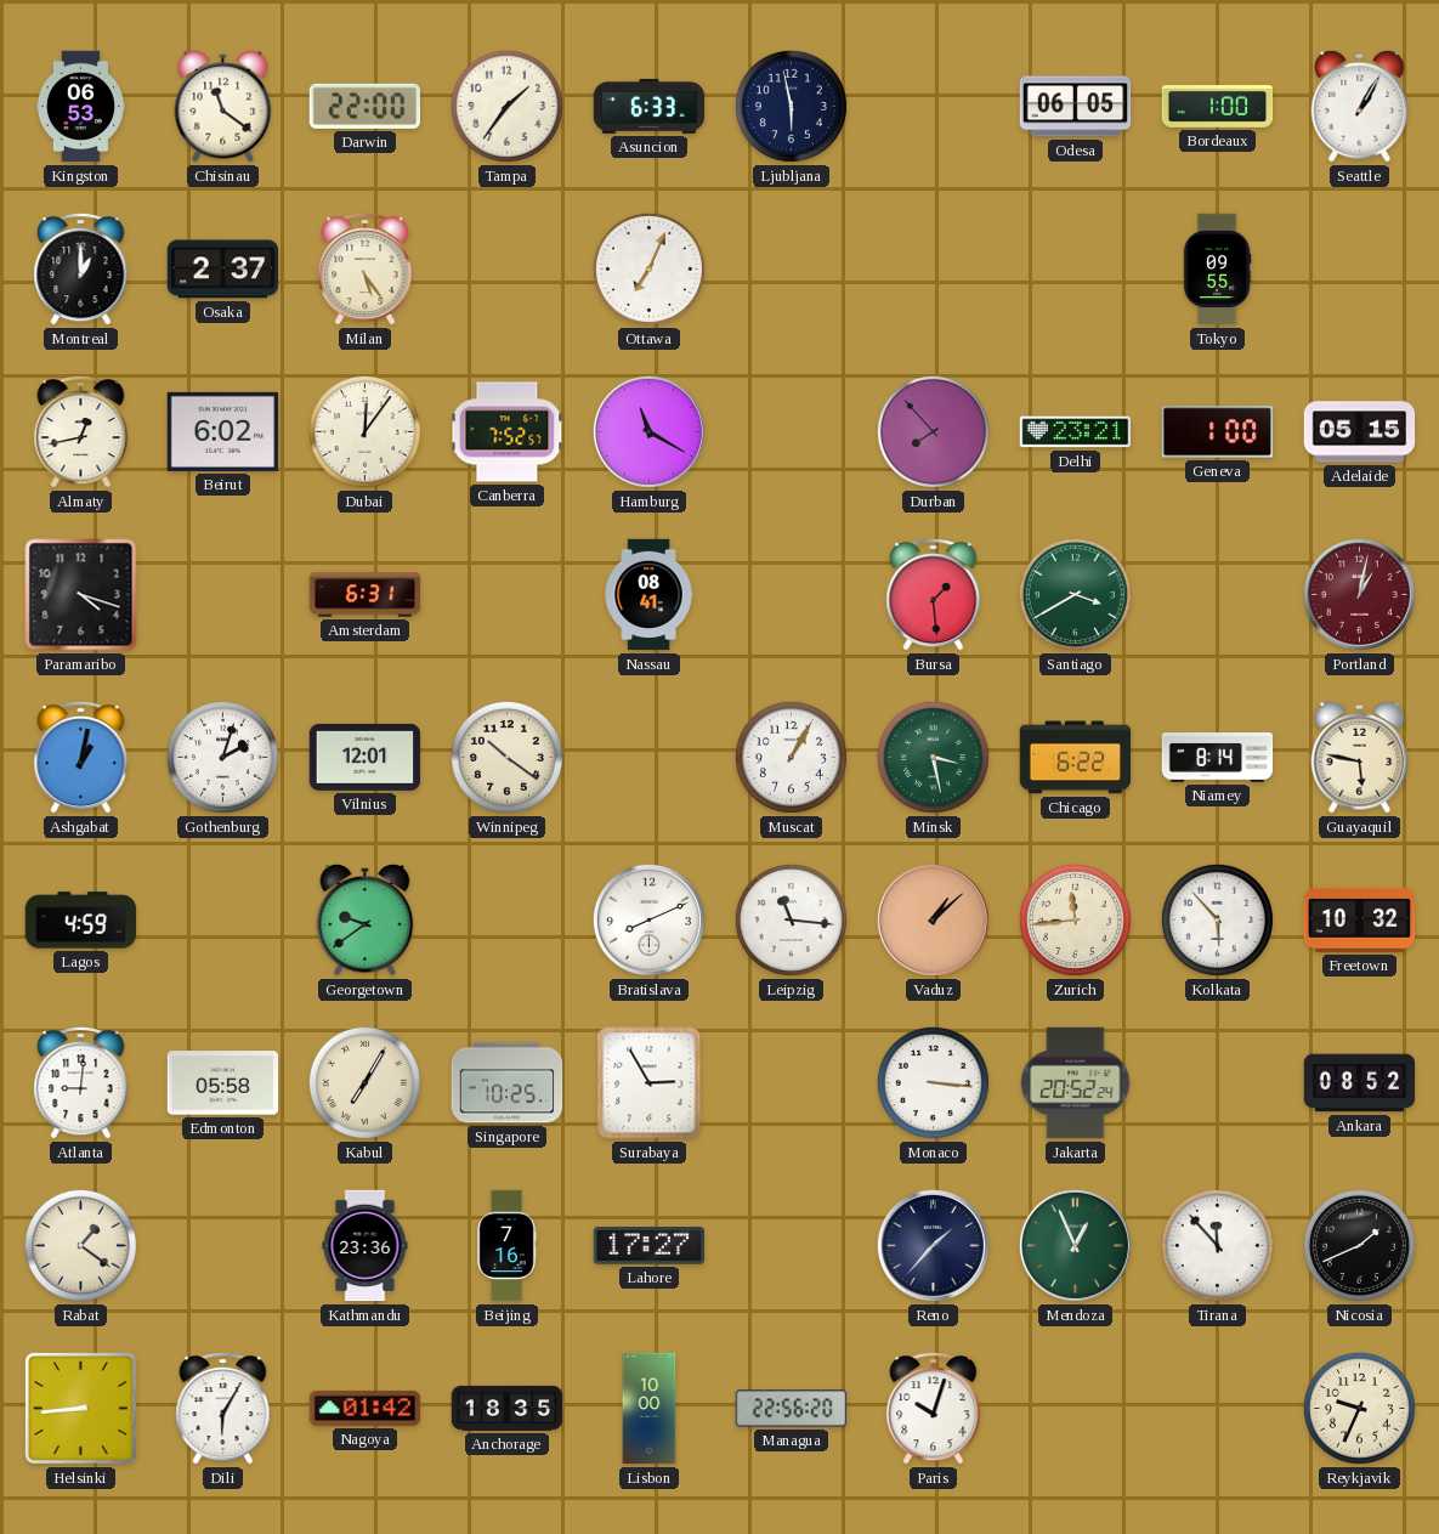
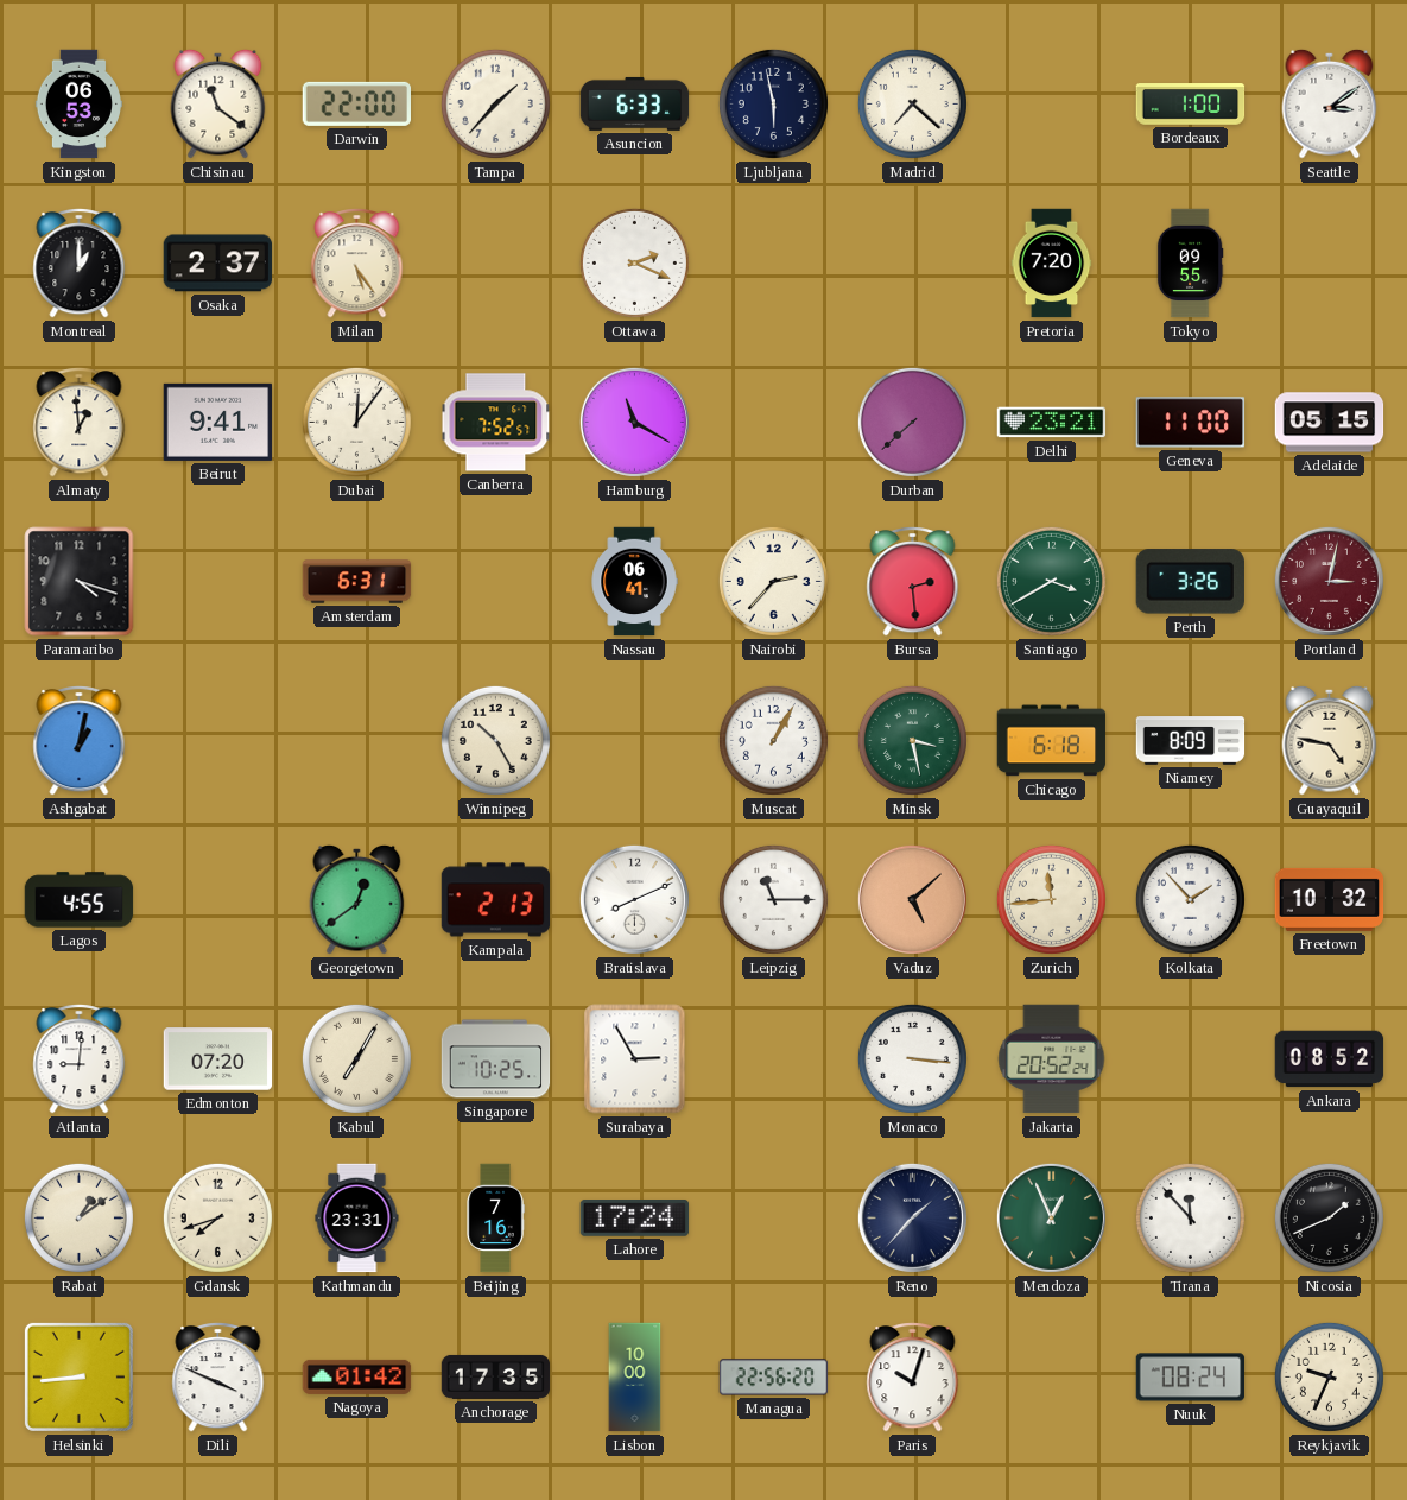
Tampa: 1:36 -> 1:37
Madrid: none -> 7:22
Odesa: 06:05 -> none
Seattle: 1:05 -> 3:09
Ottawa: 7:04 -> 2:19
Pretoria: none -> 7:20
Almaty: 12:43 -> 12:59
Beirut: 6:02 -> 9:41
Durban: 7:53 -> 7:38
Geneva: 1:00 -> 11:00
Nassau: 08:41 -> 06:41
Nairobi: none -> 2:37
Bursa: 1:29 -> 2:29
Perth: none -> 3:26
Portland: 1:02 -> 3:02
Gothenburg: 2:03 -> none
Vilnius: 12:01 -> none
Winnipeg: 10:21 -> 10:25
Chicago: 6:22 -> 6:18
Niamey: 8:14 -> 8:09
Guayaquil: 5:47 -> 4:47
Lagos: 4:59 -> 4:55
Georgetown: 9:39 -> 12:39
Kampala: none -> 2:13
Leipzig: 11:16 -> 11:15
Vaduz: 1:08 -> 5:08
Kolkata: 5:53 -> 1:53
Edmonton: 05:58 -> 07:20
Rabat: 1:21 -> 1:09
Gdansk: none -> 7:42
Kathmandu: 23:36 -> 23:31
Lahore: 17:27 -> 17:24
Dili: 6:05 -> 3:49
Anchorage: 18:35 -> 17:35
Nuuk: none -> 08:24
